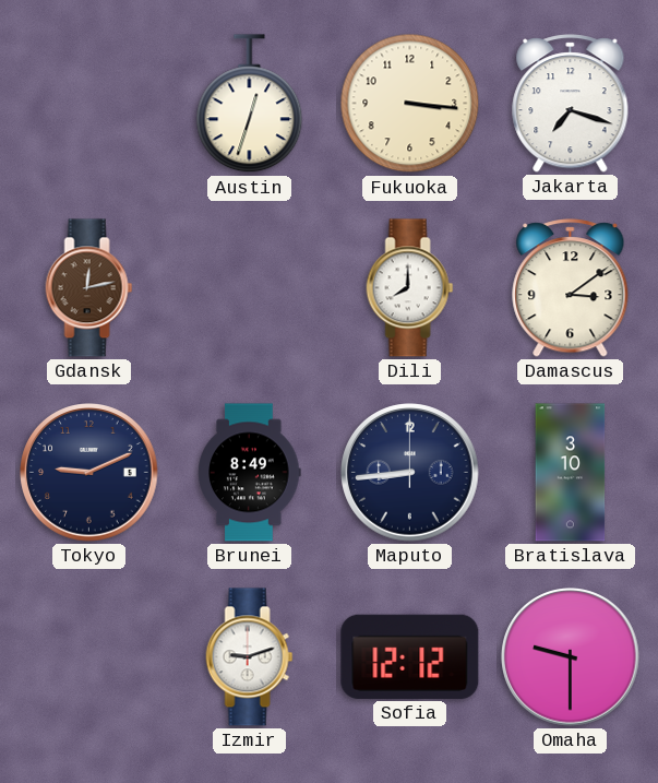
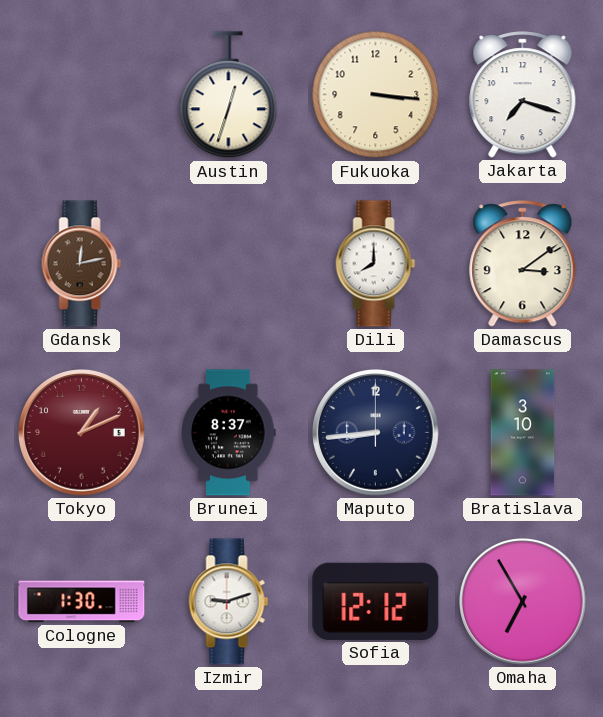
Tokyo: 9:11 -> 1:11
Tokyo dial: navy -> burgundy
Brunei: 8:49 -> 8:37
Cologne: none -> 1:30
Omaha: 9:30 -> 6:55
